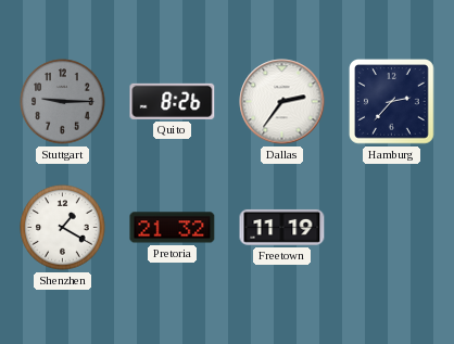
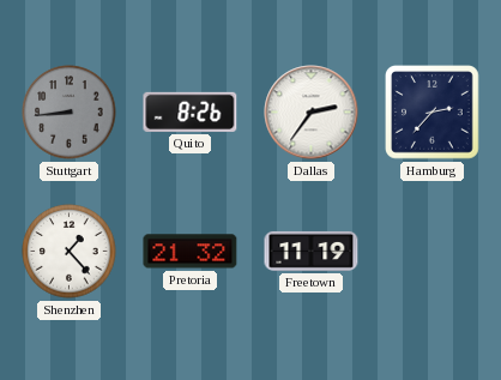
Stuttgart: 9:15 -> 8:44
Shenzhen: 1:20 -> 1:23
